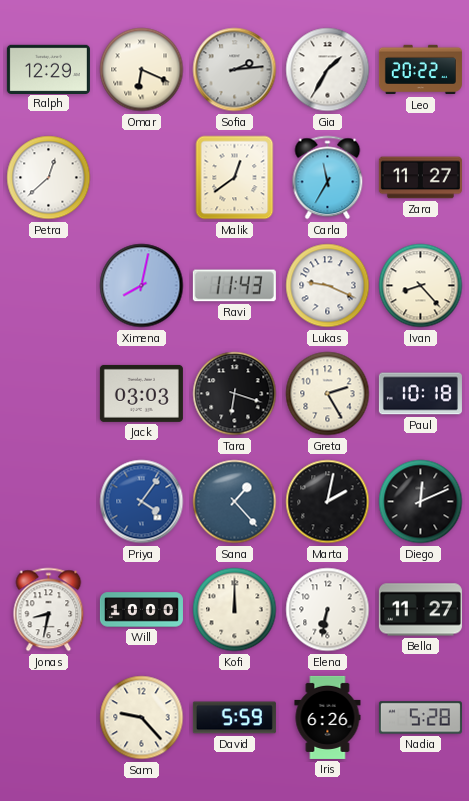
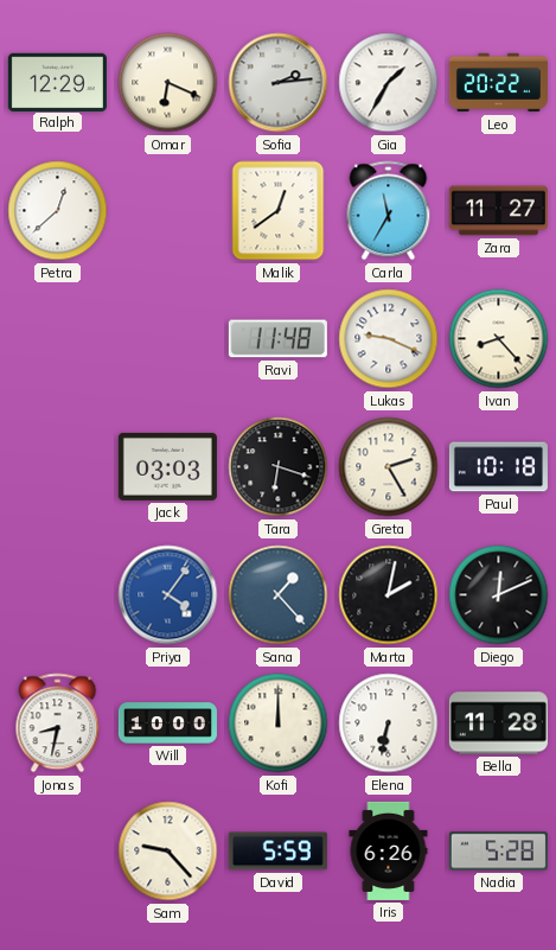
Ximena: 8:02 -> none
Ravi: 11:43 -> 11:48
Bella: 11:27 -> 11:28
